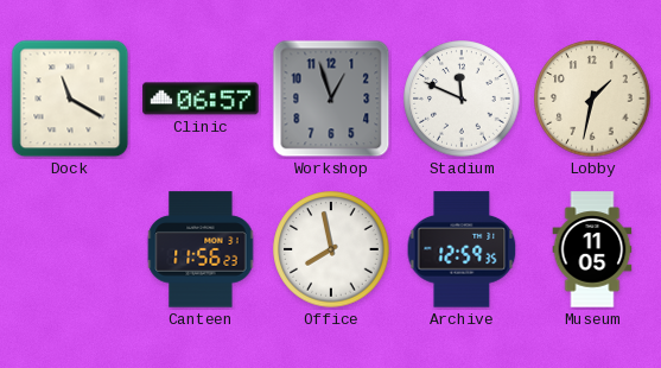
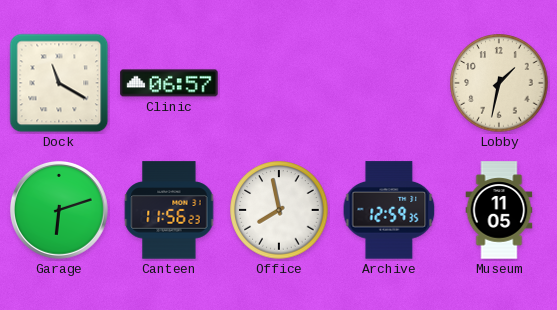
Workshop: 12:57 -> none
Stadium: 11:49 -> none
Garage: none -> 6:12
